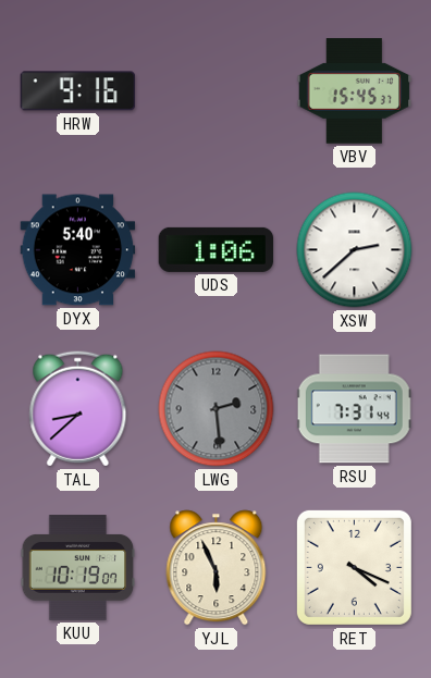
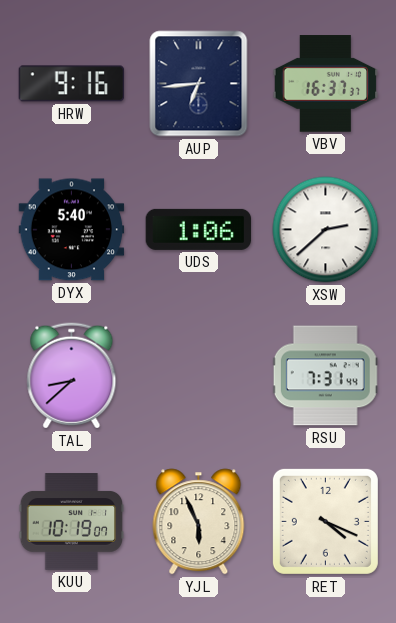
AUP: none -> 6:44
VBV: 15:45 -> 16:37
LWG: 2:29 -> none
